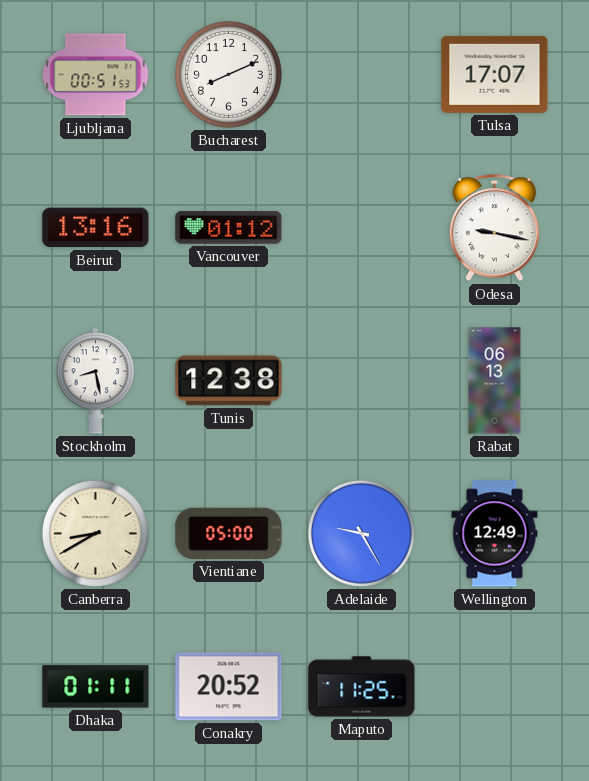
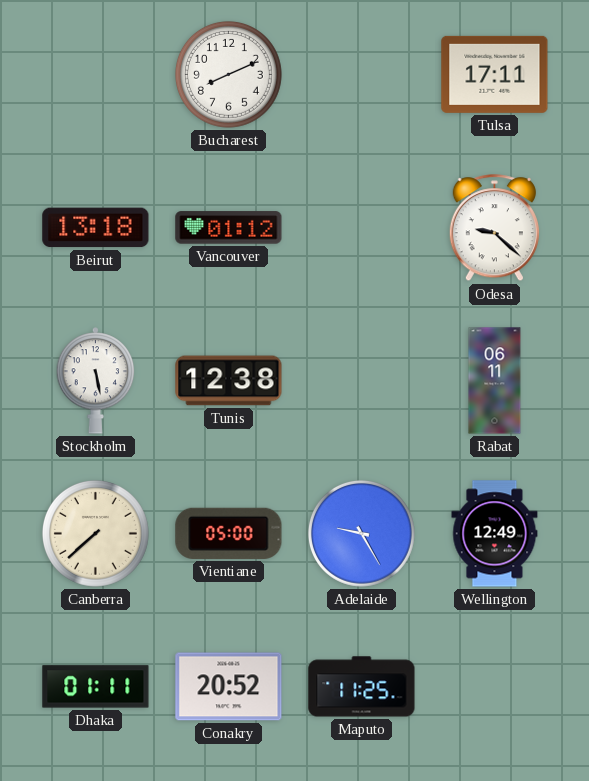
Ljubljana: 00:51 -> none
Tulsa: 17:07 -> 17:11
Beirut: 13:16 -> 13:18
Odesa: 9:17 -> 9:22
Stockholm: 8:28 -> 5:28
Rabat: 06:13 -> 06:11
Canberra: 8:40 -> 7:38
